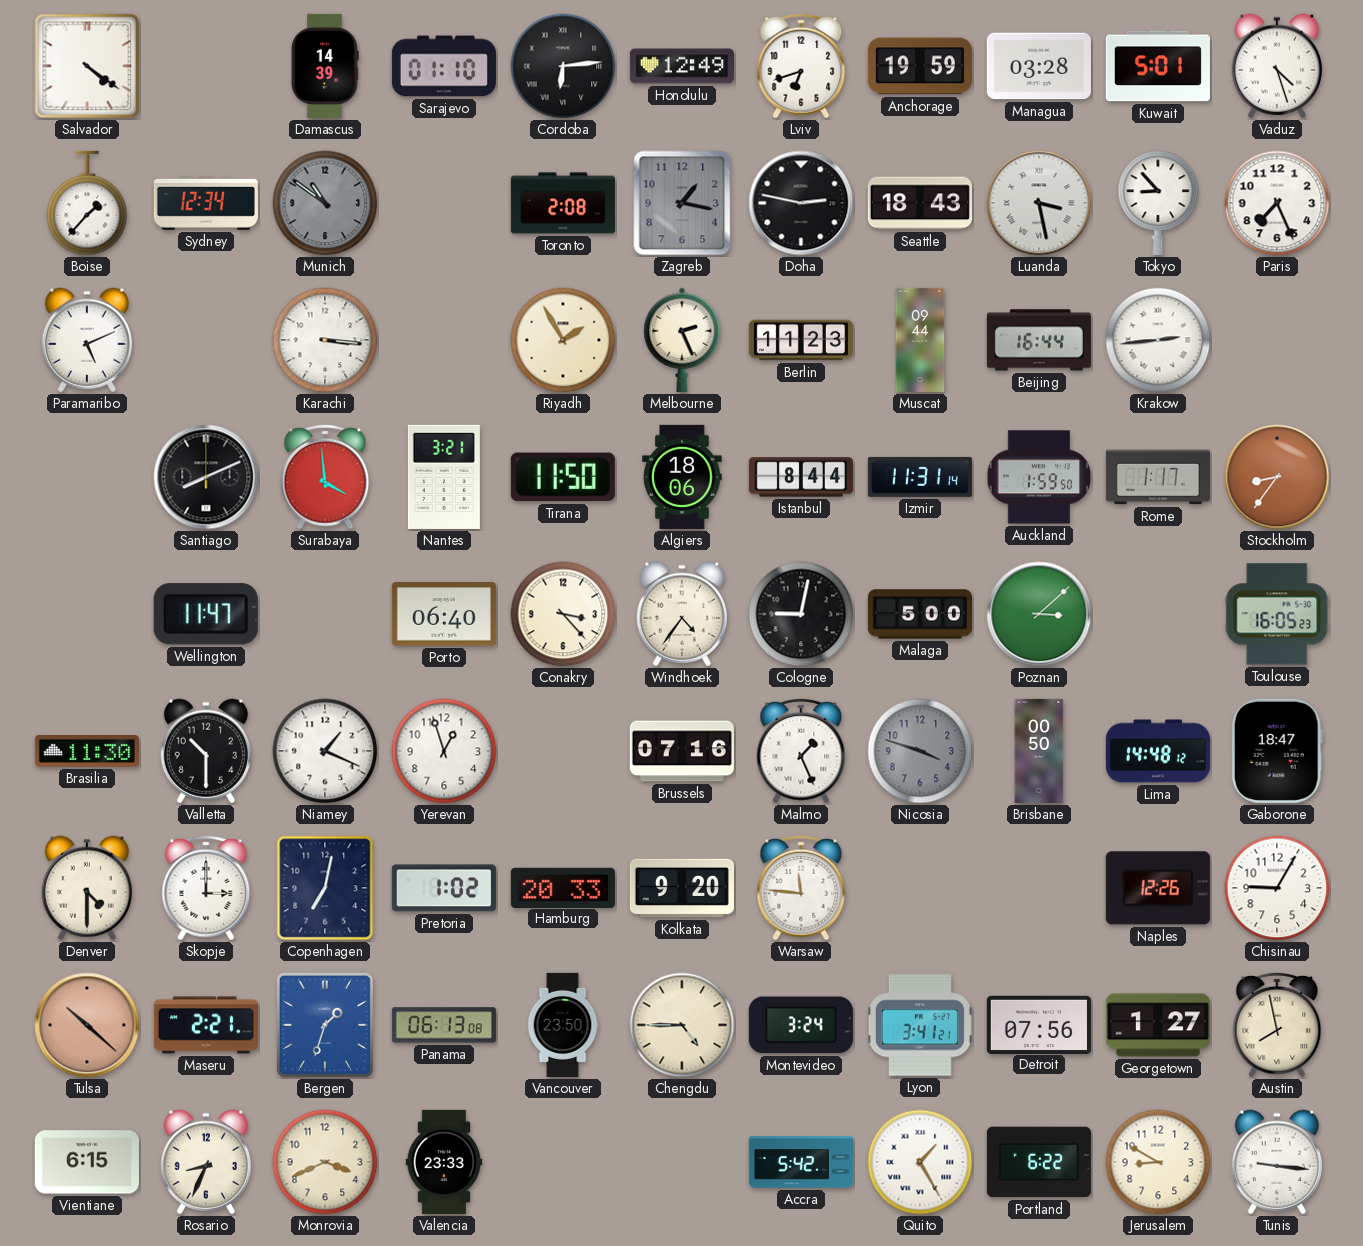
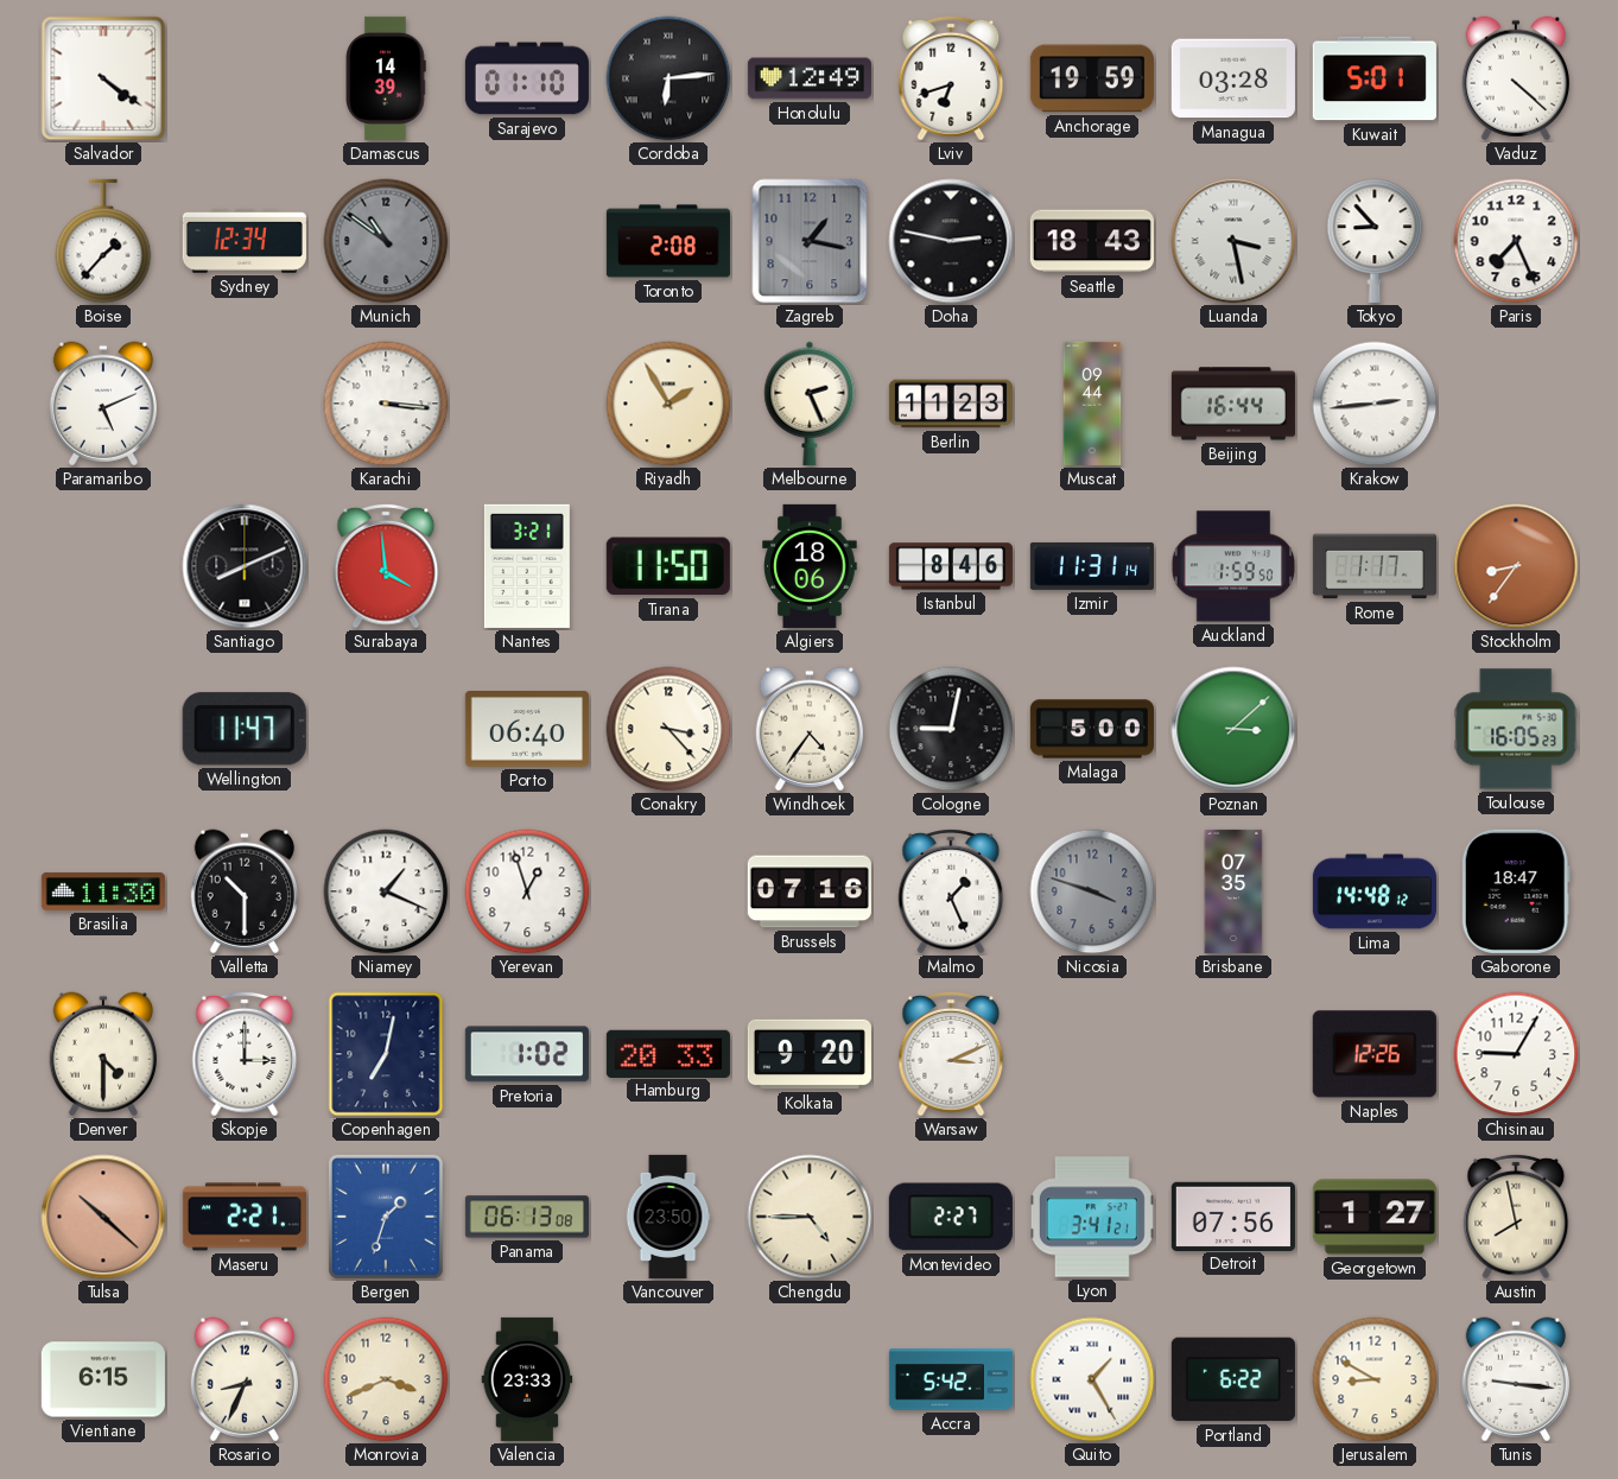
Vaduz: 4:27 -> 4:22
Istanbul: 8:44 -> 8:46
Brisbane: 00:50 -> 07:35
Warsaw: 11:46 -> 3:11
Montevideo: 3:24 -> 2:27
